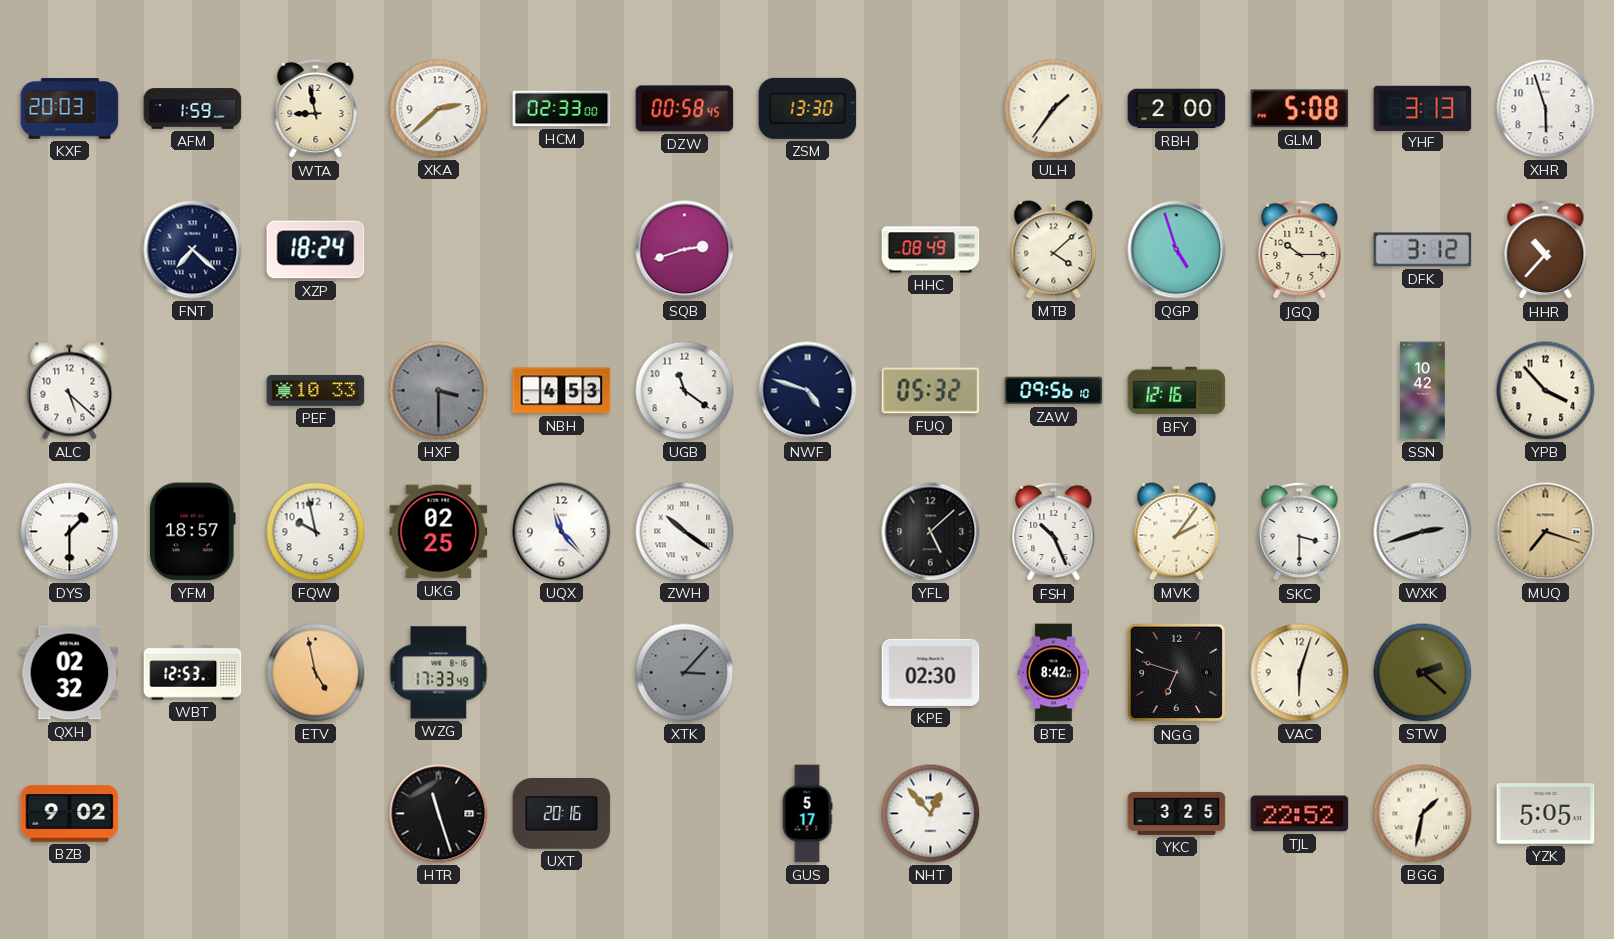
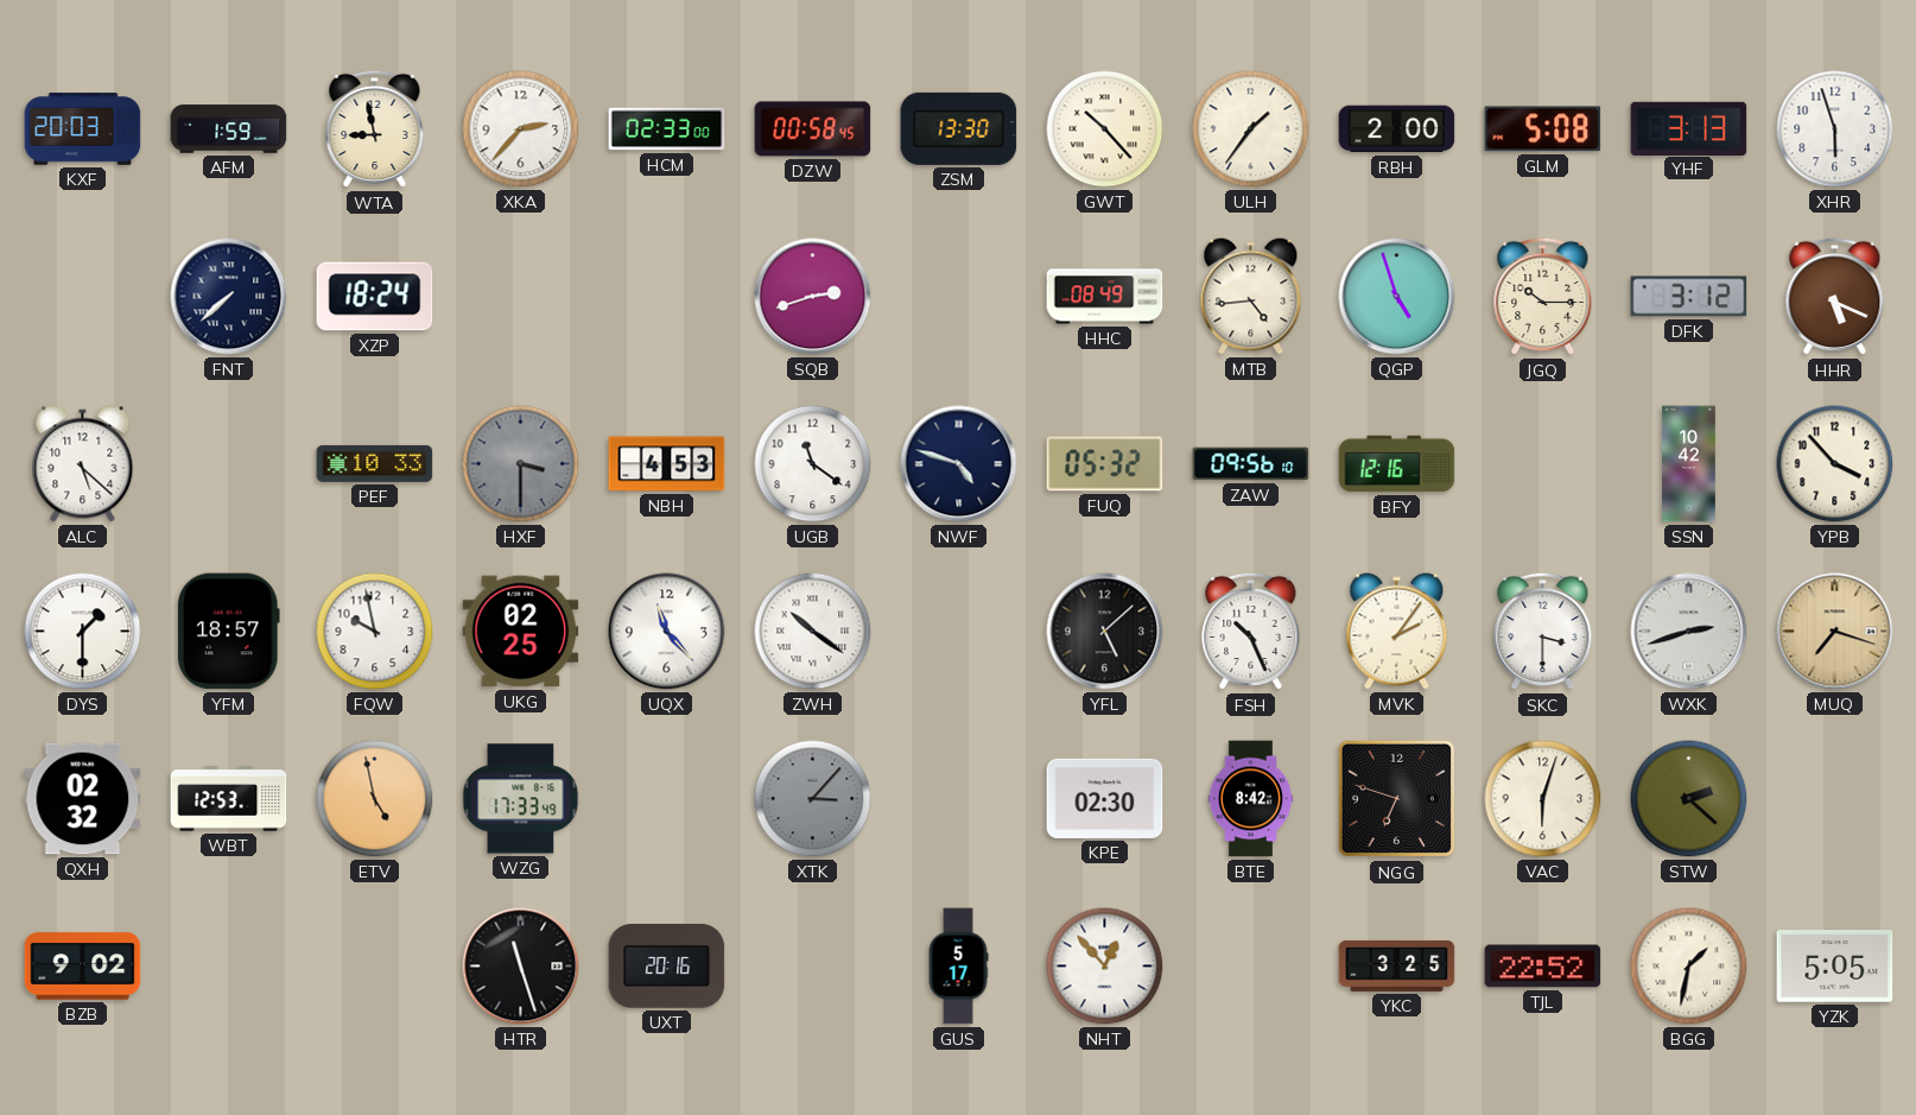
XKA: 2:38 -> 2:37
GWT: none -> 10:23
FNT: 7:22 -> 7:38
MTB: 4:08 -> 4:44
HHR: 10:37 -> 5:19
